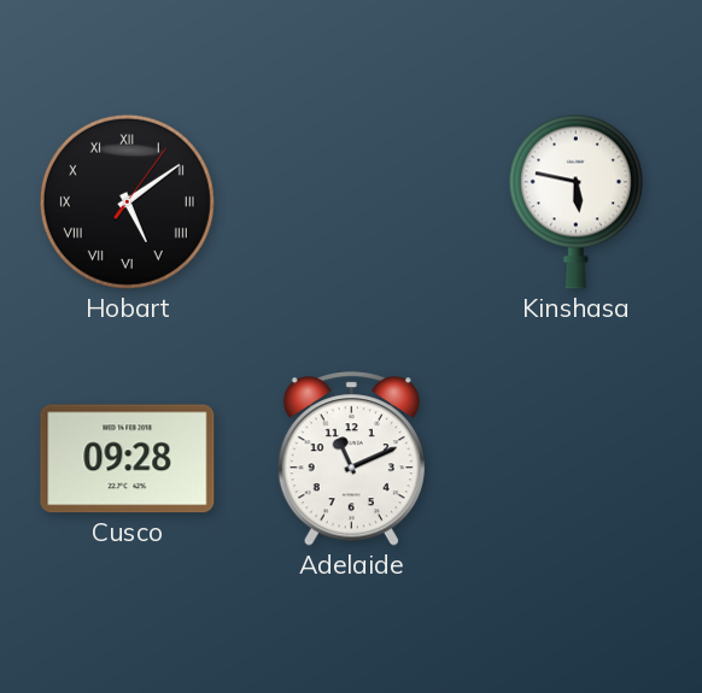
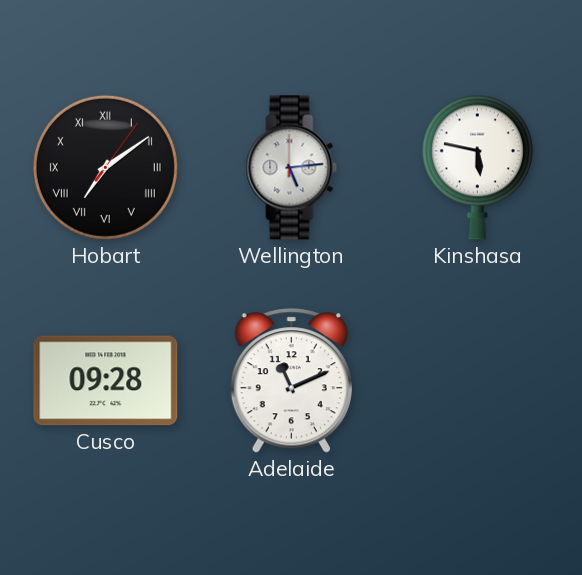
Hobart: 5:09 -> 7:09
Wellington: none -> 5:14
